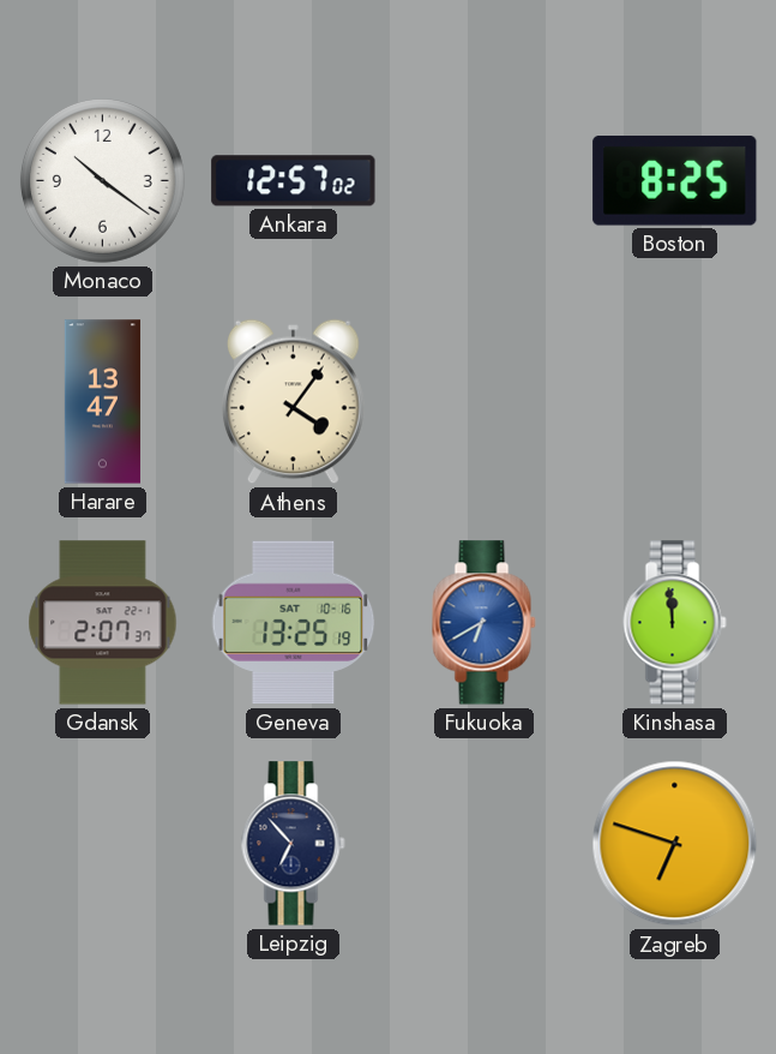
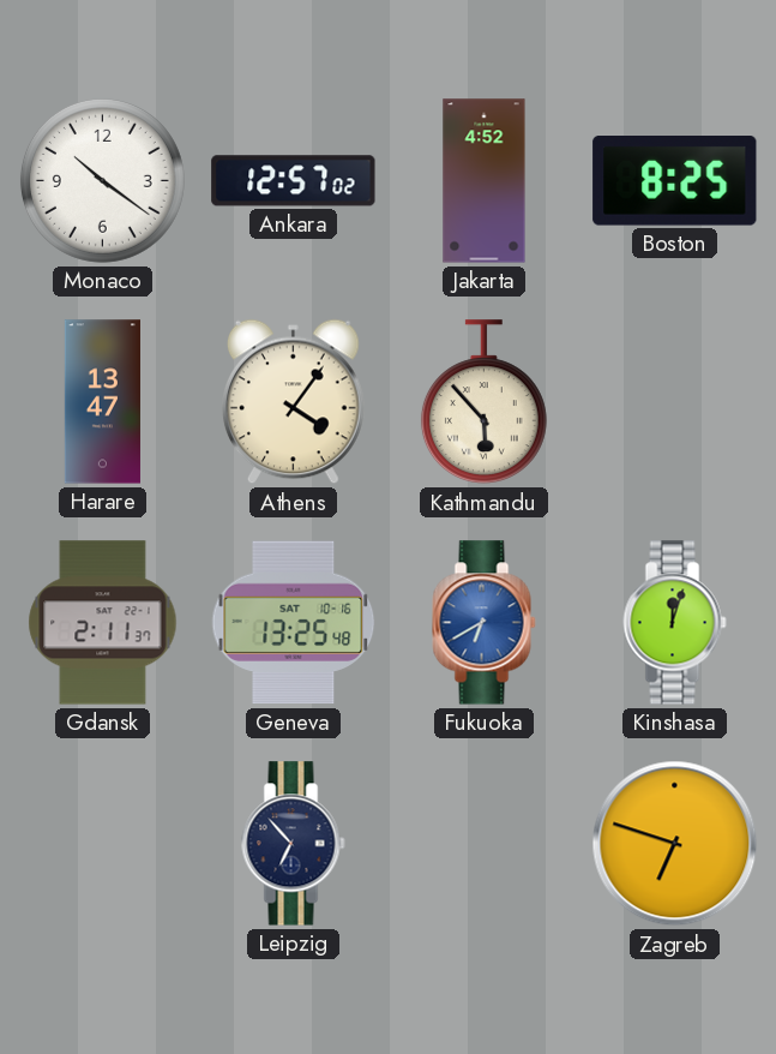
Jakarta: none -> 4:52
Kathmandu: none -> 5:53
Gdansk: 2:07 -> 2:11
Geneva: 13:25:19 -> 13:25:48
Kinshasa: 11:59 -> 12:03
